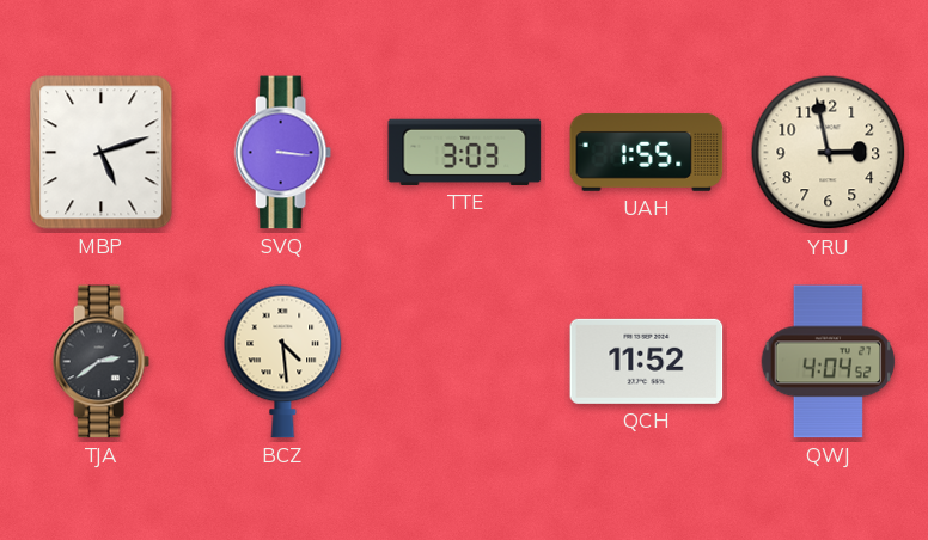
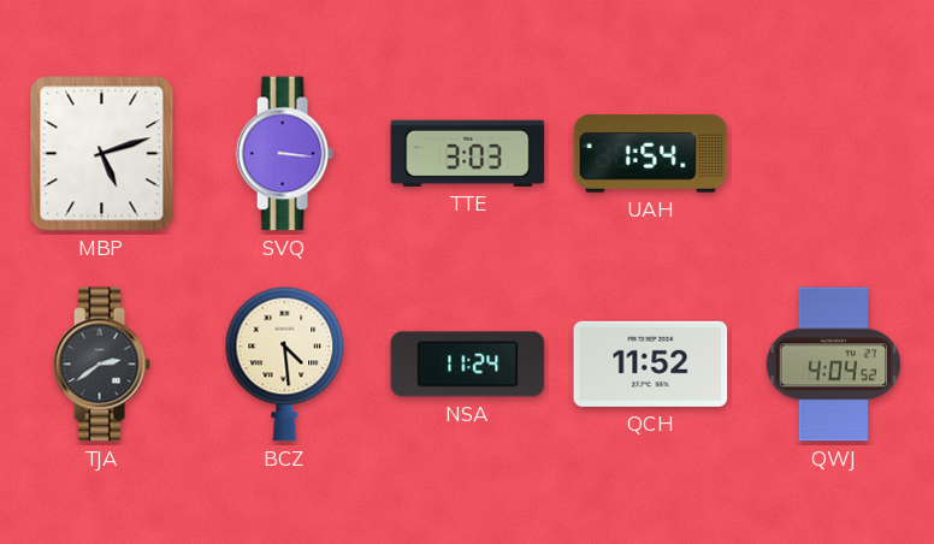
UAH: 1:55 -> 1:54
YRU: 2:58 -> none
NSA: none -> 11:24
